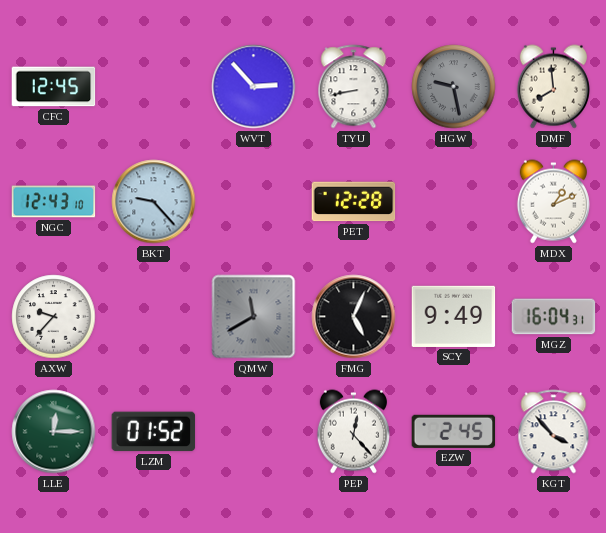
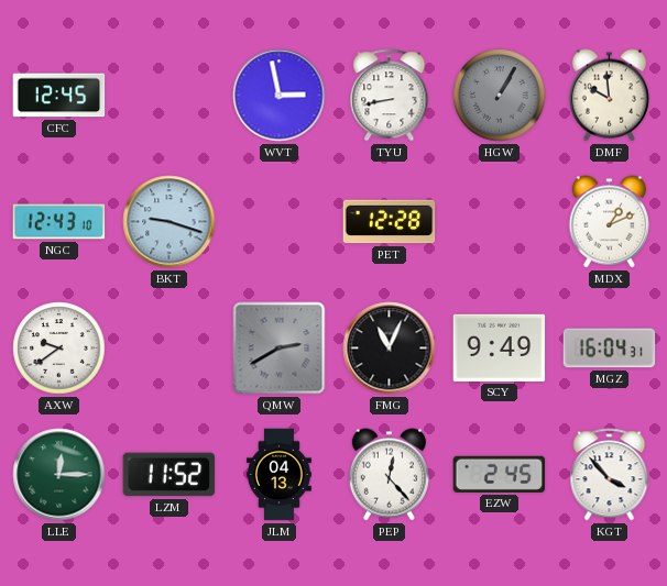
WVT: 2:53 -> 2:58
HGW: 9:28 -> 1:05
DMF: 7:59 -> 9:59
BKT: 9:23 -> 9:18
AXW: 9:37 -> 9:39
QMW: 11:40 -> 2:40
FMG: 5:04 -> 11:04
LZM: 01:52 -> 11:52
JLM: none -> 04:13
